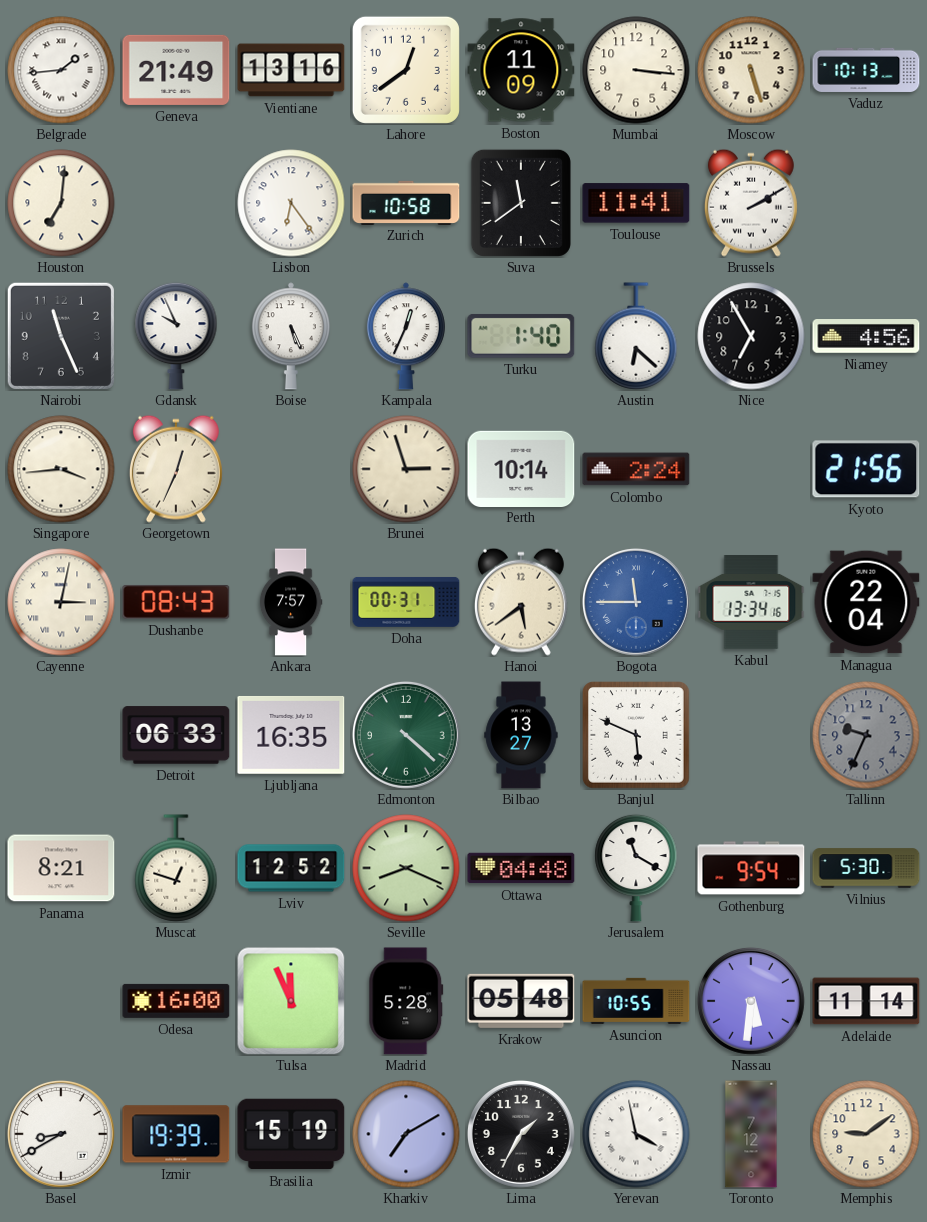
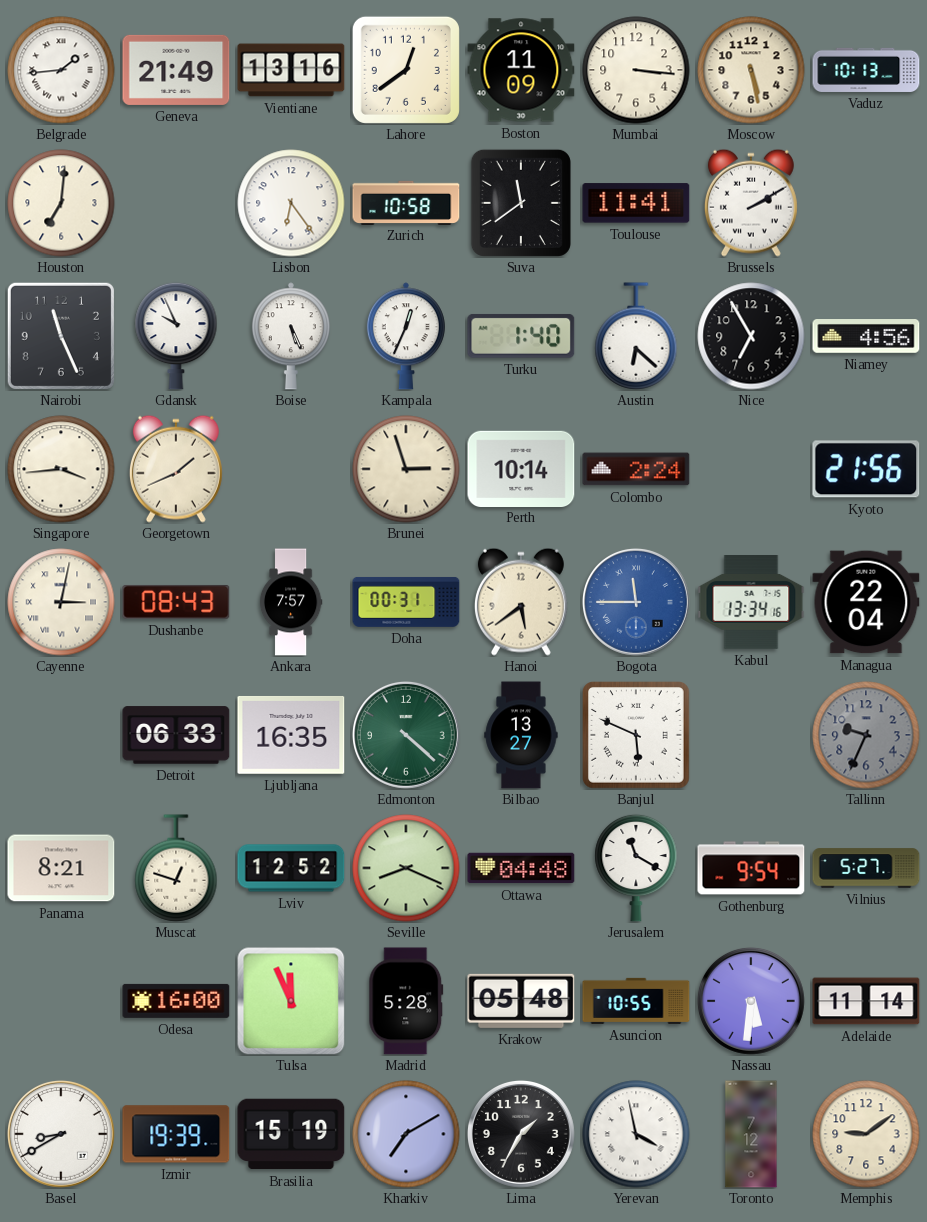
Moscow: 5:27 -> 5:28
Georgetown: 12:34 -> 1:41
Vilnius: 5:30 -> 5:27
